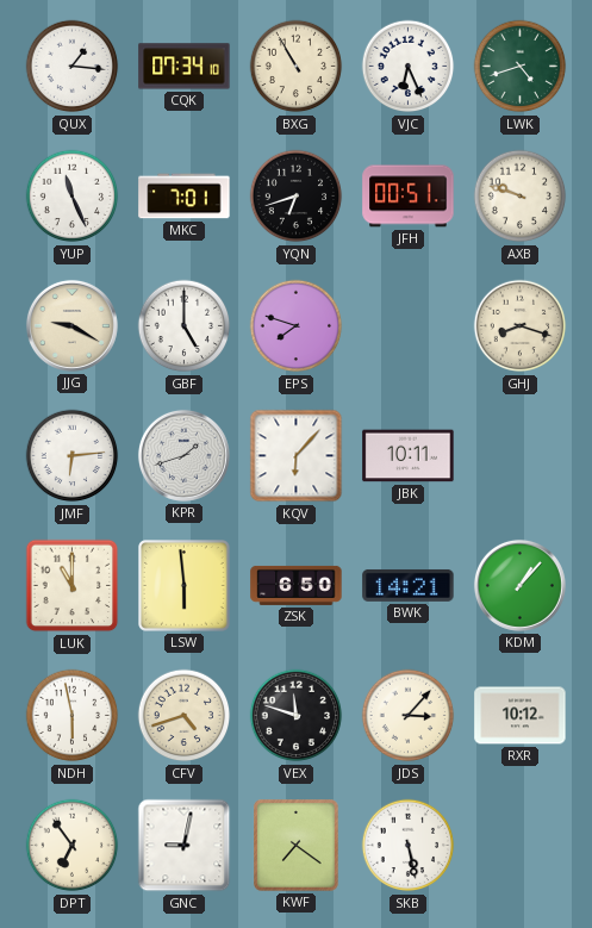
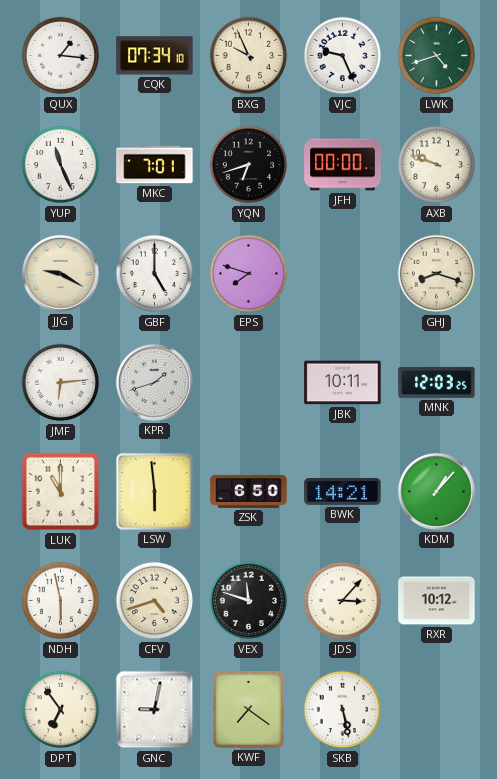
BXG: 10:55 -> 9:56
VJC: 6:26 -> 9:26
JFH: 00:51 -> 00:00
KQV: 6:07 -> none
MNK: none -> 12:03
